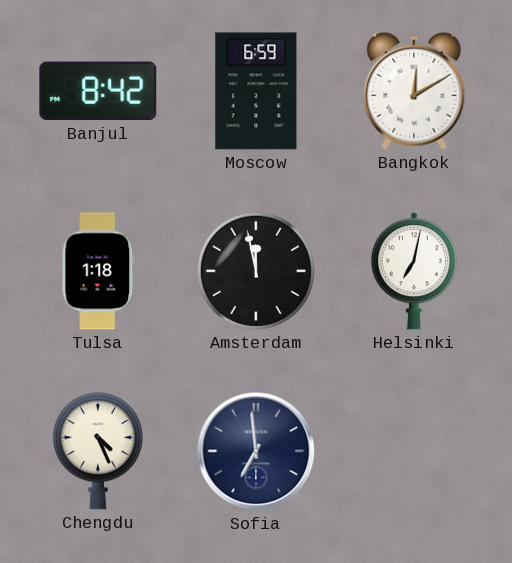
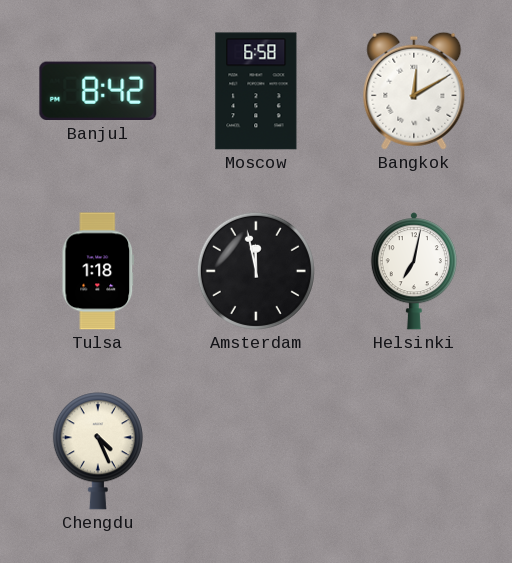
Moscow: 6:59 -> 6:58
Sofia: 6:59 -> none
